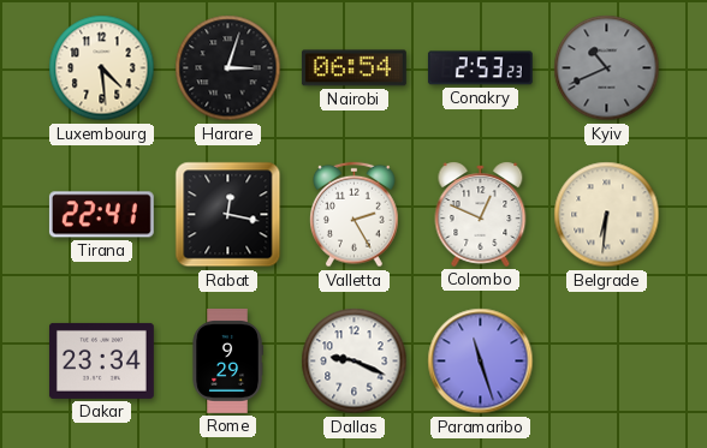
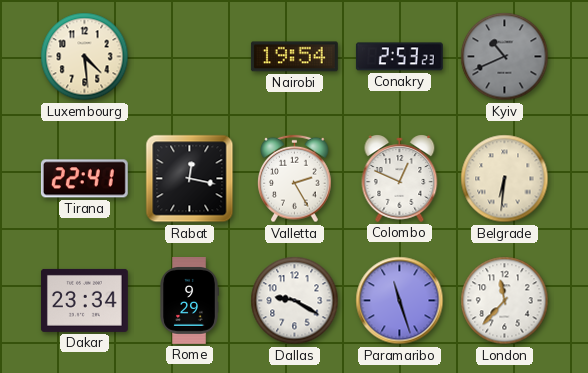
Harare: 3:03 -> none
Nairobi: 06:54 -> 19:54
Dallas: 9:19 -> 9:20
London: none -> 11:37
